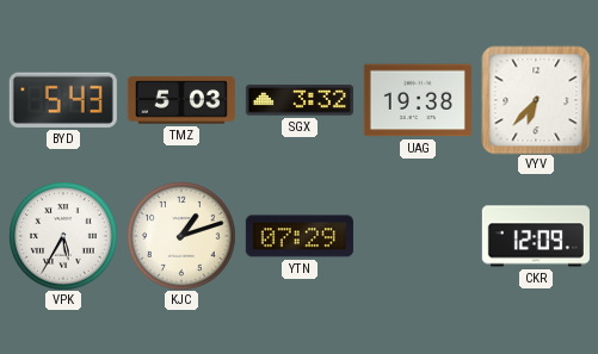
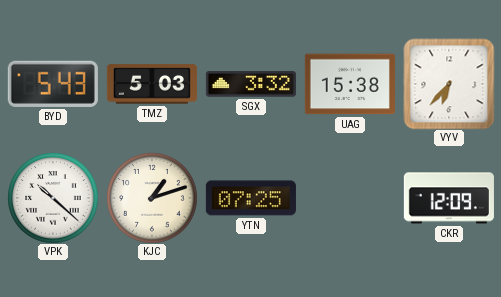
UAG: 19:38 -> 15:38
VPK: 5:35 -> 10:22
YTN: 07:29 -> 07:25
